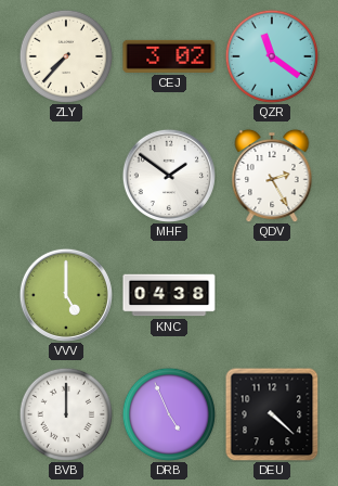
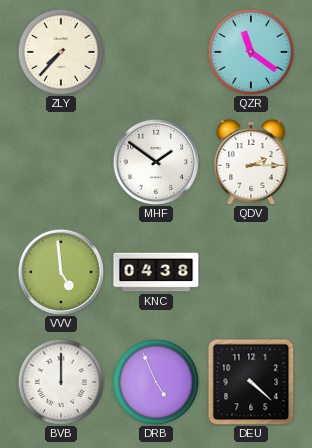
CEJ: 3:02 -> none
QDV: 2:25 -> 2:15
VVV: 5:00 -> 4:59
